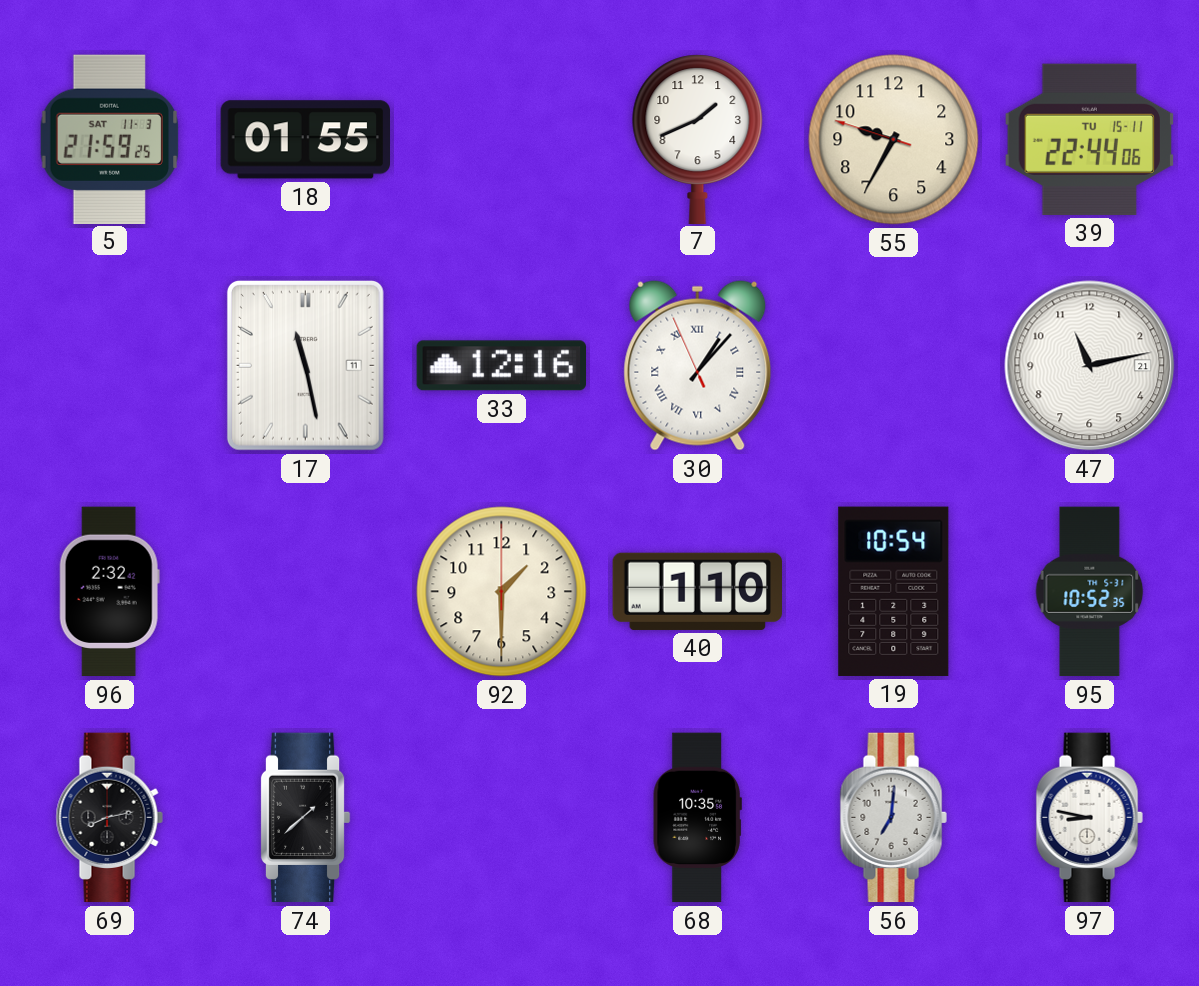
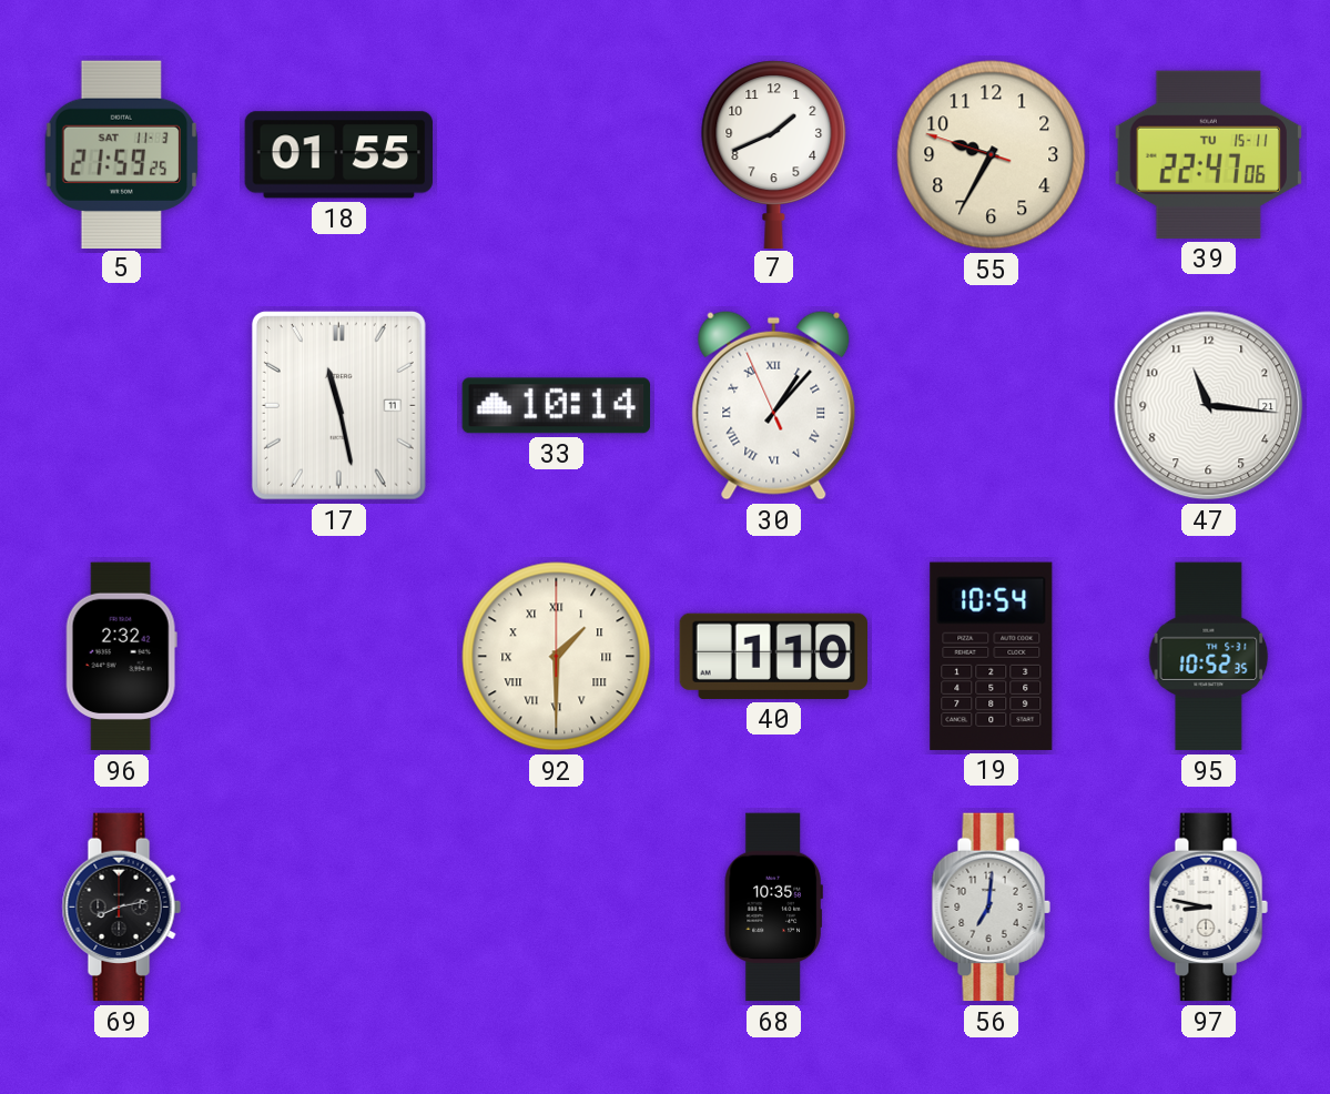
39: 22:44 -> 22:47
33: 12:16 -> 10:14
47: 11:13 -> 11:16
92 numerals: Arabic -> Roman
74: 1:38 -> none
